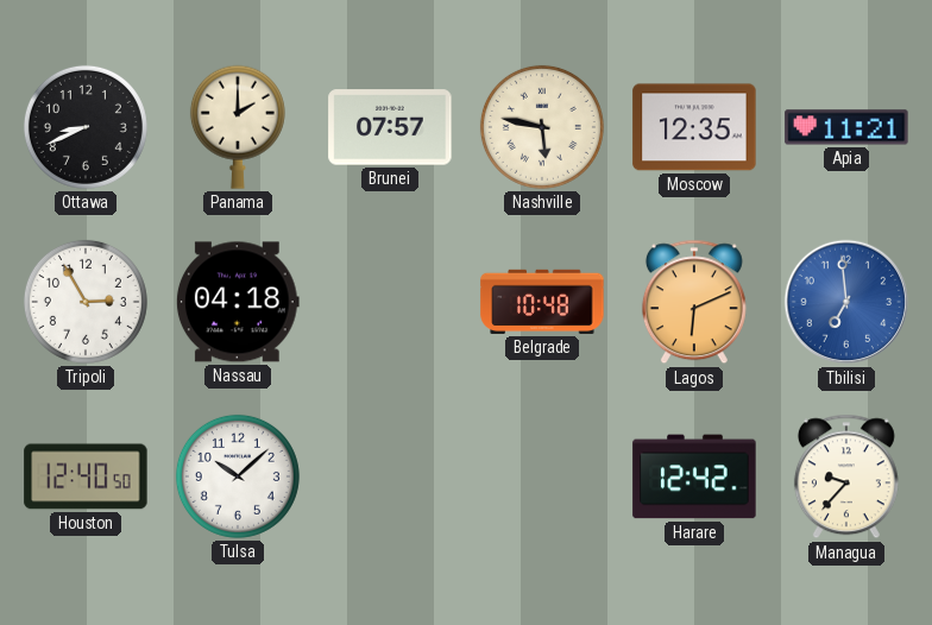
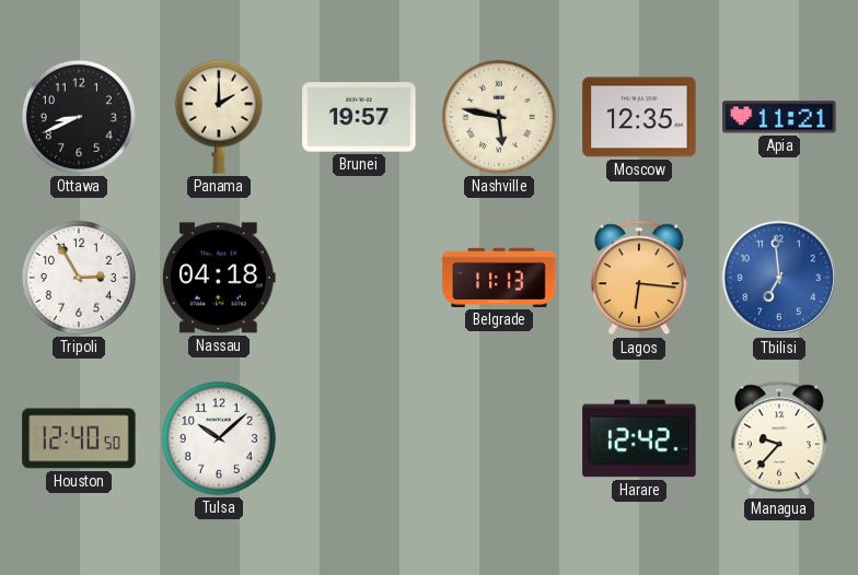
Brunei: 07:57 -> 19:57
Belgrade: 10:48 -> 11:13
Lagos: 6:11 -> 6:16
